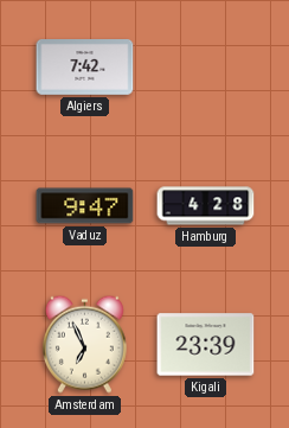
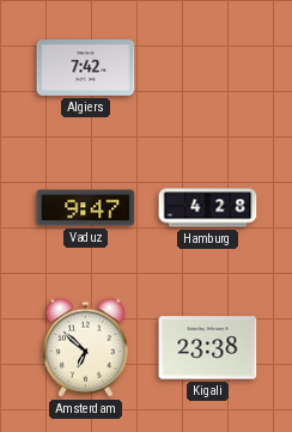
Amsterdam: 6:56 -> 6:52
Kigali: 23:39 -> 23:38
